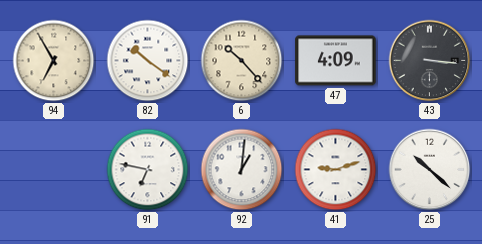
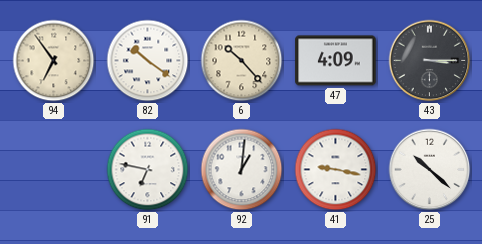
94: 6:55 -> 6:54
43: 3:16 -> 3:15
41: 9:12 -> 9:17
